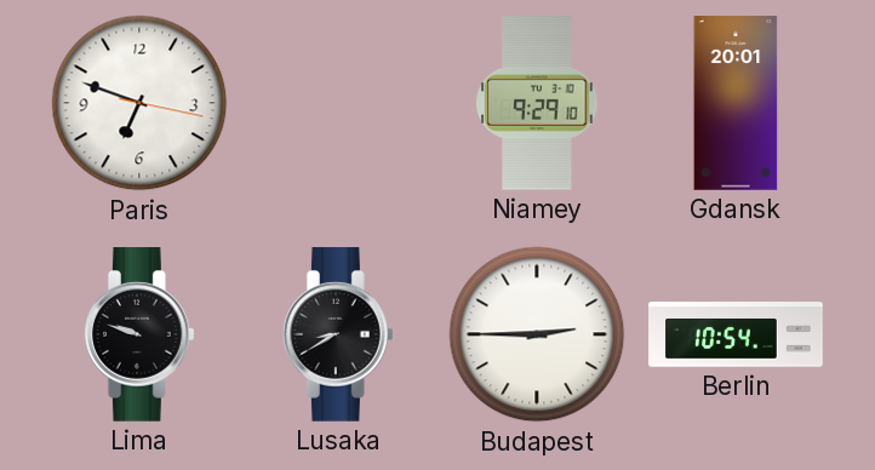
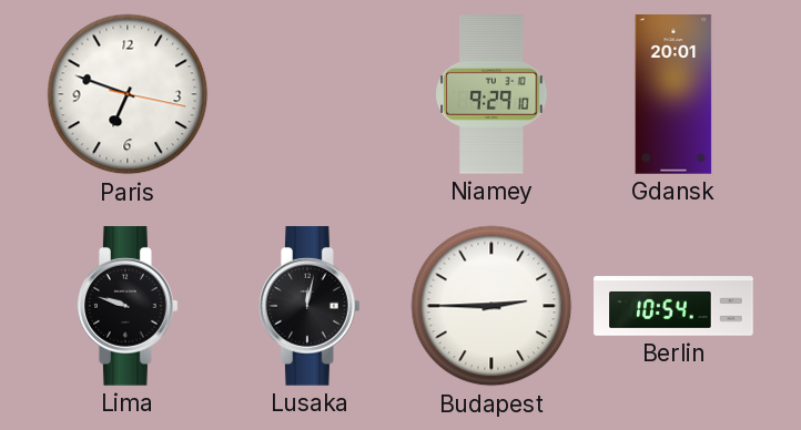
Lusaka: 8:40 -> 12:02
